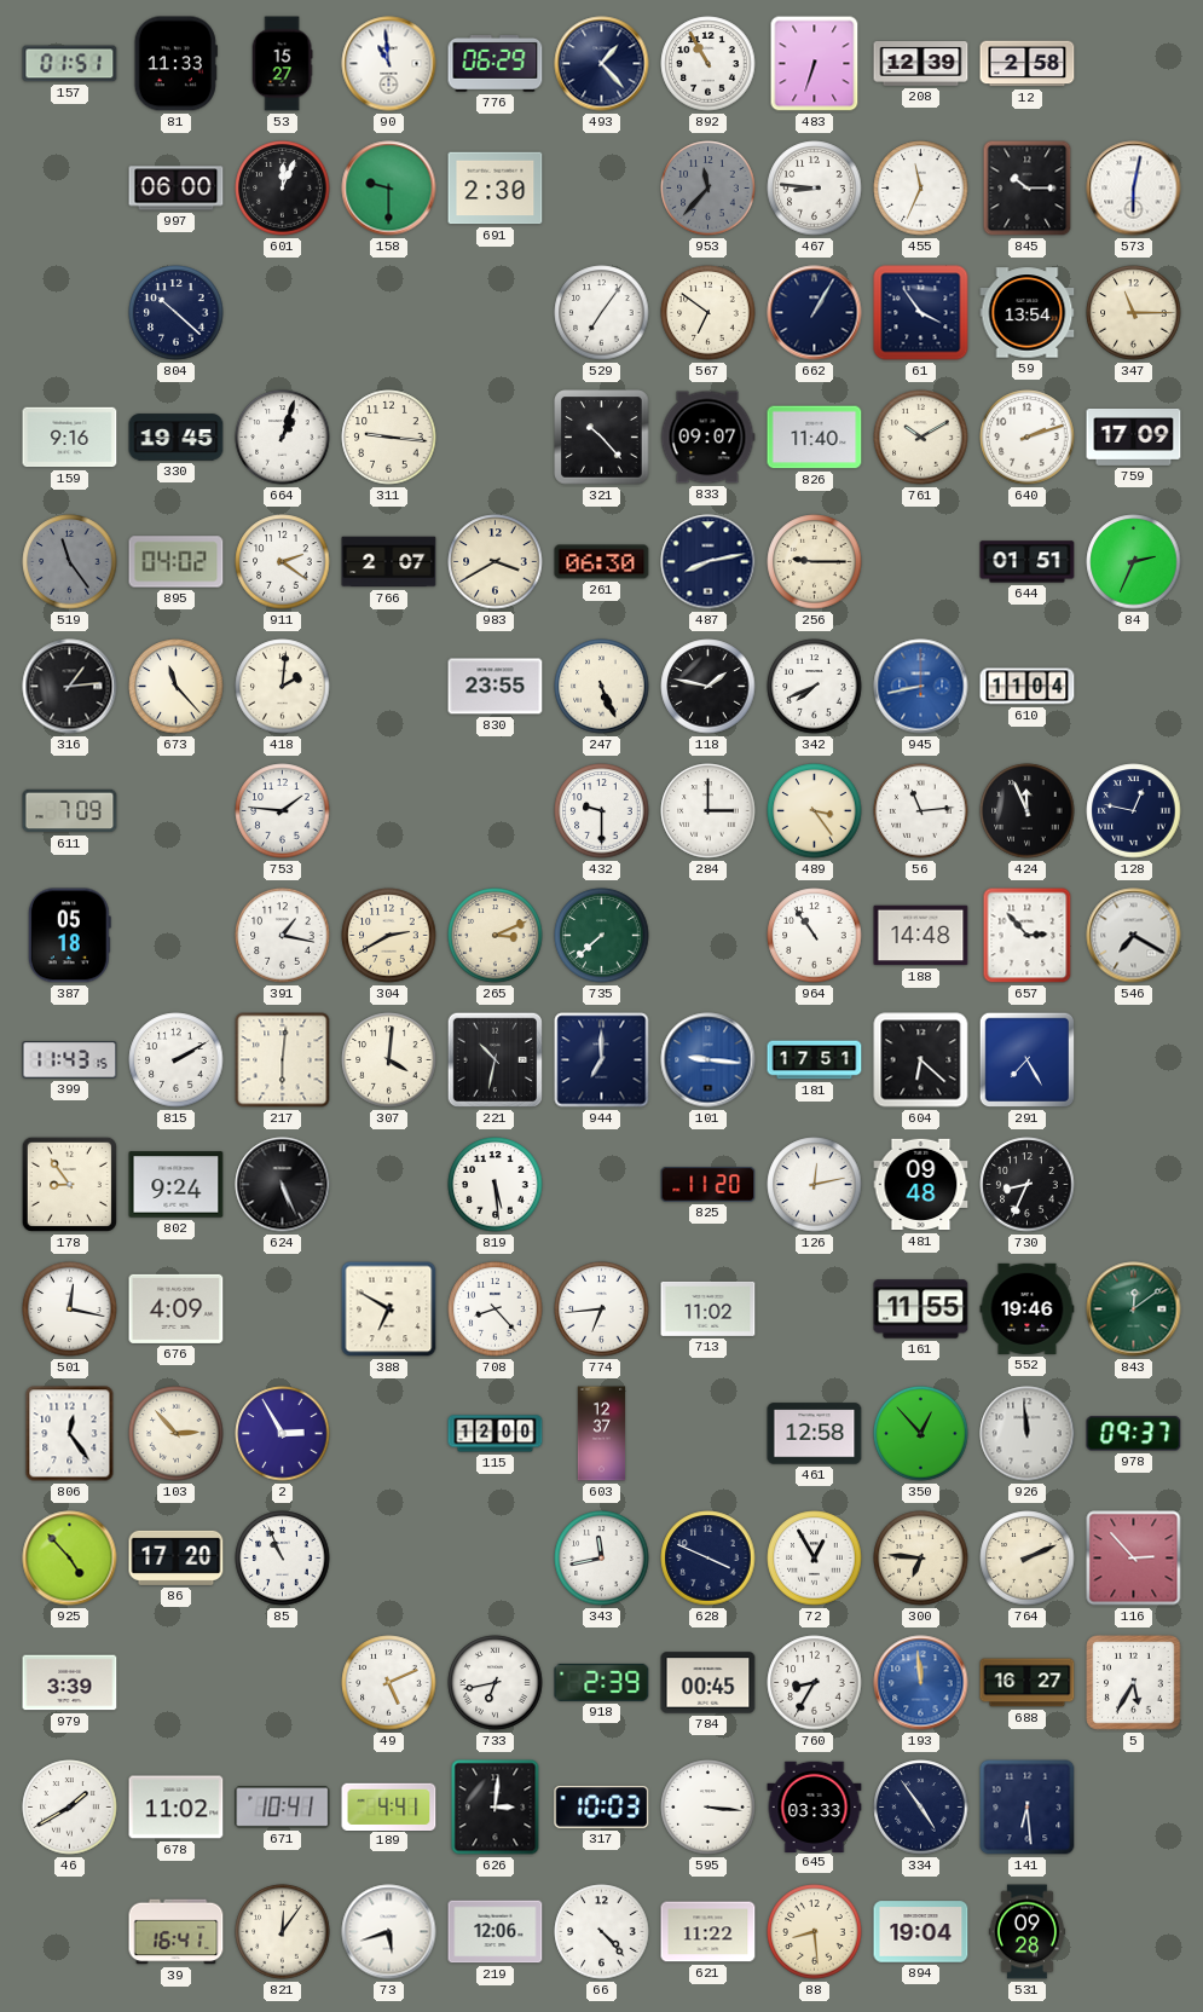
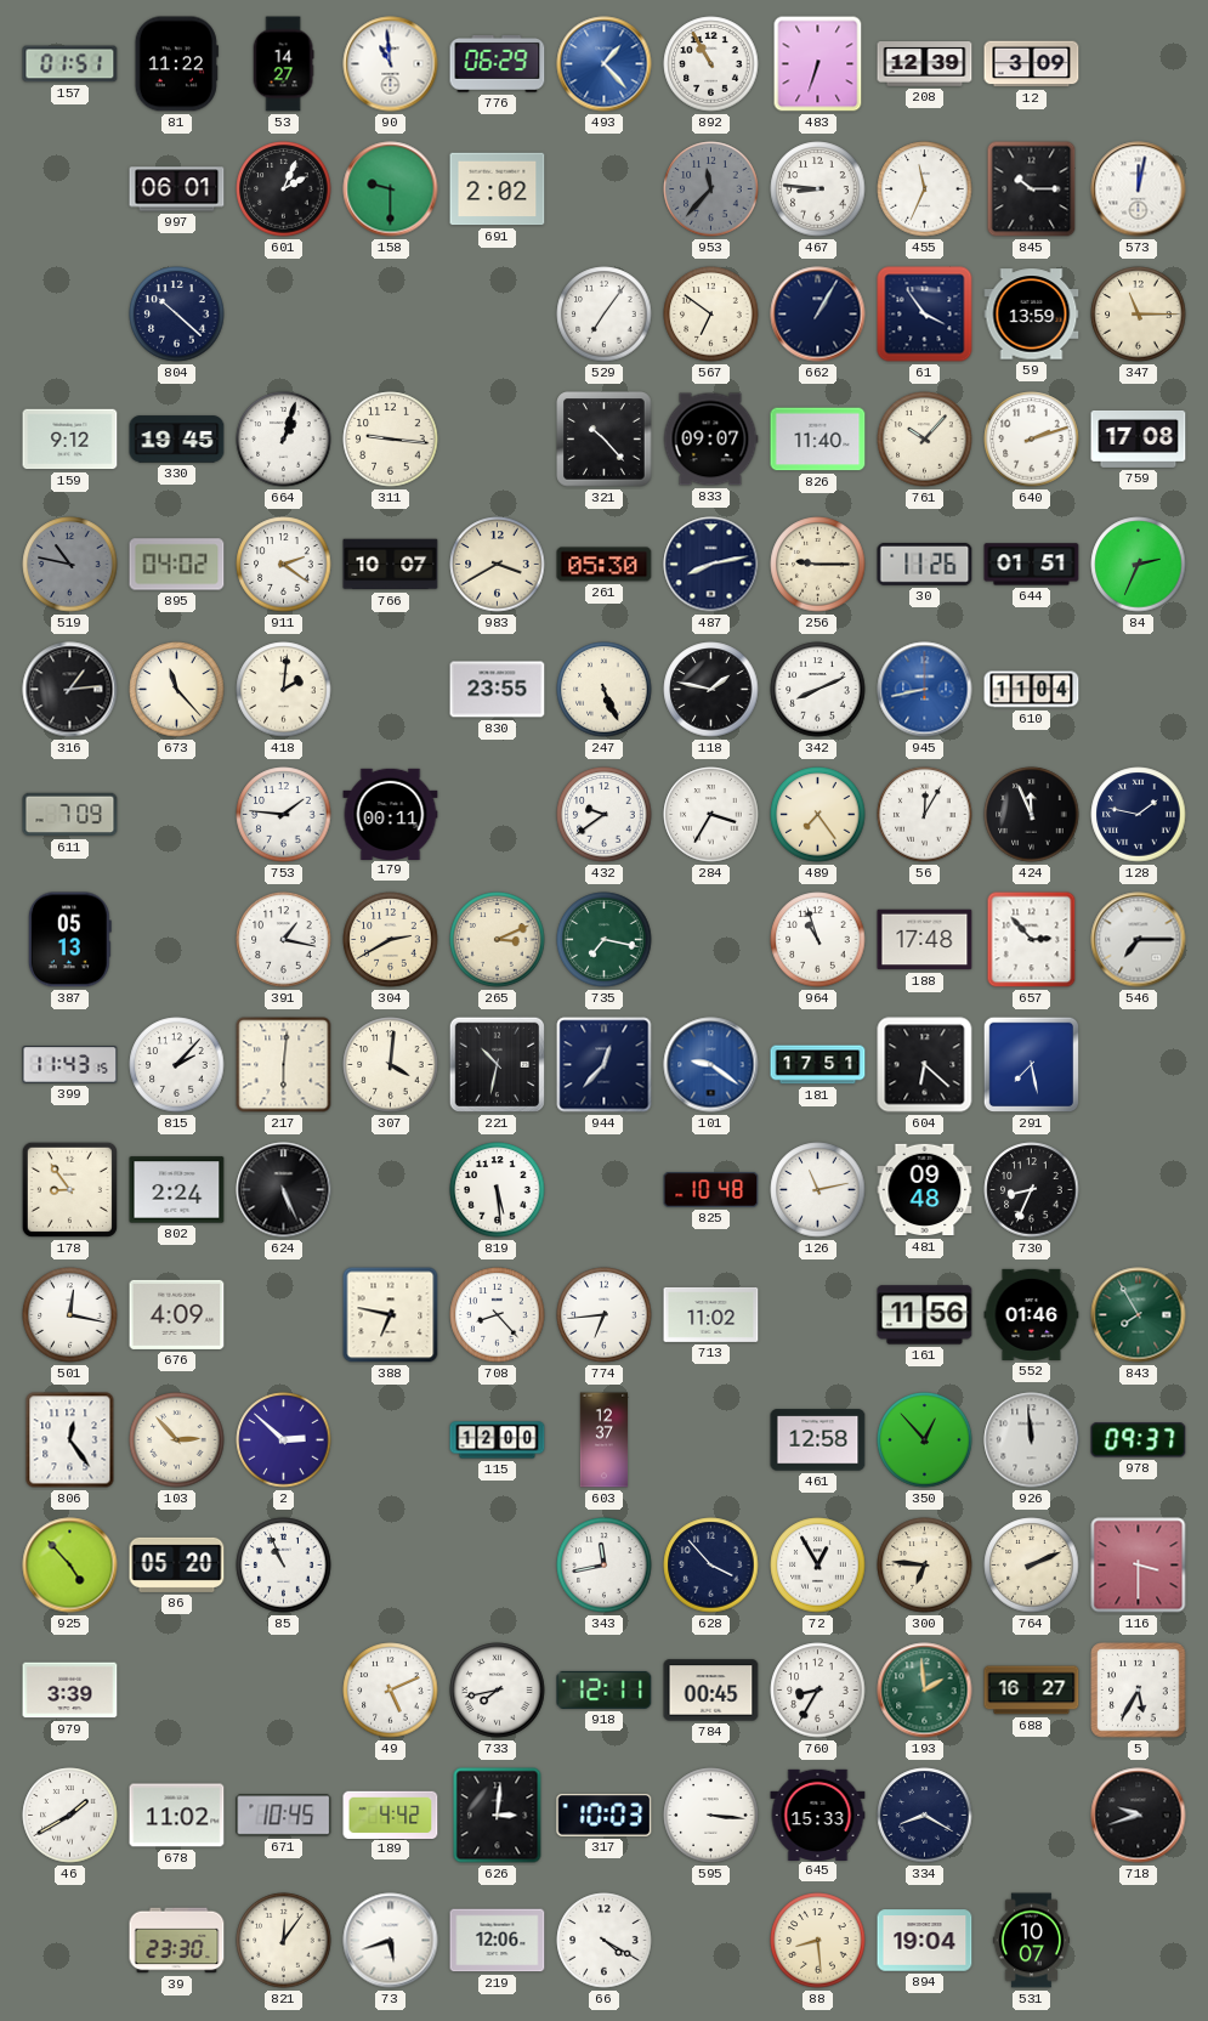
81: 11:33 -> 11:22
53: 15:27 -> 14:27
493 dial: navy -> blue
12: 2:58 -> 3:09
997: 06:00 -> 06:01
601: 12:04 -> 2:04
691: 2:30 -> 2:02
573: 6:02 -> 12:02
59: 13:54 -> 13:59
159: 9:16 -> 9:12
761: 10:10 -> 10:07
759: 17:09 -> 17:08
519: 11:24 -> 10:47
766: 2:07 -> 10:07
261: 06:30 -> 05:30
30: none -> 11:26
342: 7:41 -> 8:11
179: none -> 00:11
432: 9:30 -> 9:39
284: 3:00 -> 3:35
489: 3:24 -> 7:24
56: 11:14 -> 12:05
128: 12:47 -> 1:47
387: 05:18 -> 05:13
735: 7:38 -> 7:17
964: 10:54 -> 10:57
188: 14:48 -> 17:48
546: 7:20 -> 7:15
815: 2:10 -> 2:07
944: 7:00 -> 12:37
101: 9:16 -> 9:21
291: 7:25 -> 7:28
802: 9:24 -> 2:24
825: 11:20 -> 10:48
126: 12:13 -> 11:13
388: 6:50 -> 6:47
161: 11:55 -> 11:56
552: 19:46 -> 01:46
843: 12:09 -> 7:55
2: 2:55 -> 2:52
86: 17:20 -> 05:20
628: 3:49 -> 3:53
116: 2:53 -> 3:30
733: 6:43 -> 7:43
918: 2:39 -> 12:11
193: 11:59 -> 1:59
193 dial: blue -> green
671: 10:41 -> 10:45
189: 4:41 -> 4:42
645: 03:33 -> 15:33
334: 4:54 -> 8:20
141: 6:29 -> none
718: none -> 9:42
39: 16:41 -> 23:30
66: 4:23 -> 4:20
621: 11:22 -> none
531: 09:28 -> 10:07
